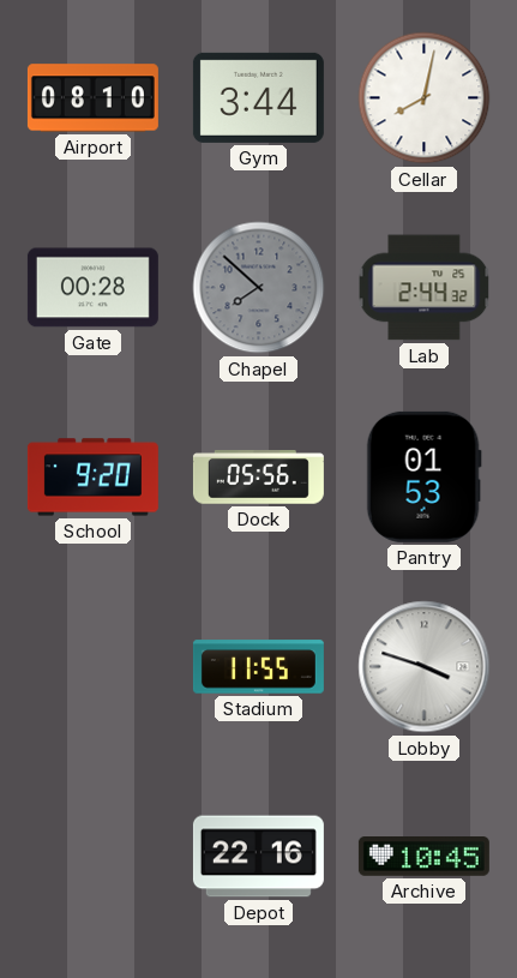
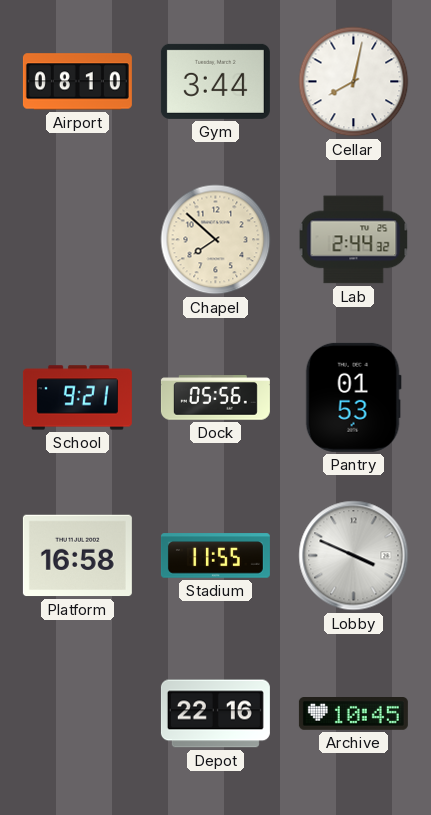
Gate: 00:28 -> none
Chapel dial: grey -> cream
School: 9:20 -> 9:21
Platform: none -> 16:58
Lobby: 3:48 -> 3:49
